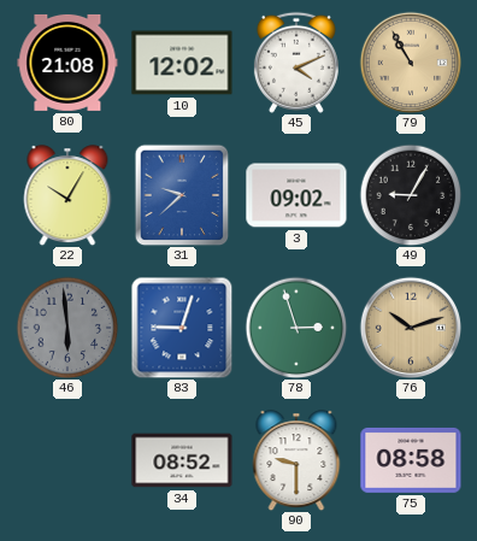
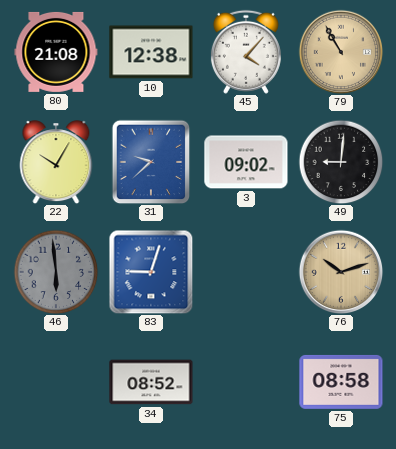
10: 12:02 -> 12:38
45: 4:11 -> 4:07
49: 9:05 -> 9:01
78: 2:57 -> none
90: 9:30 -> none
